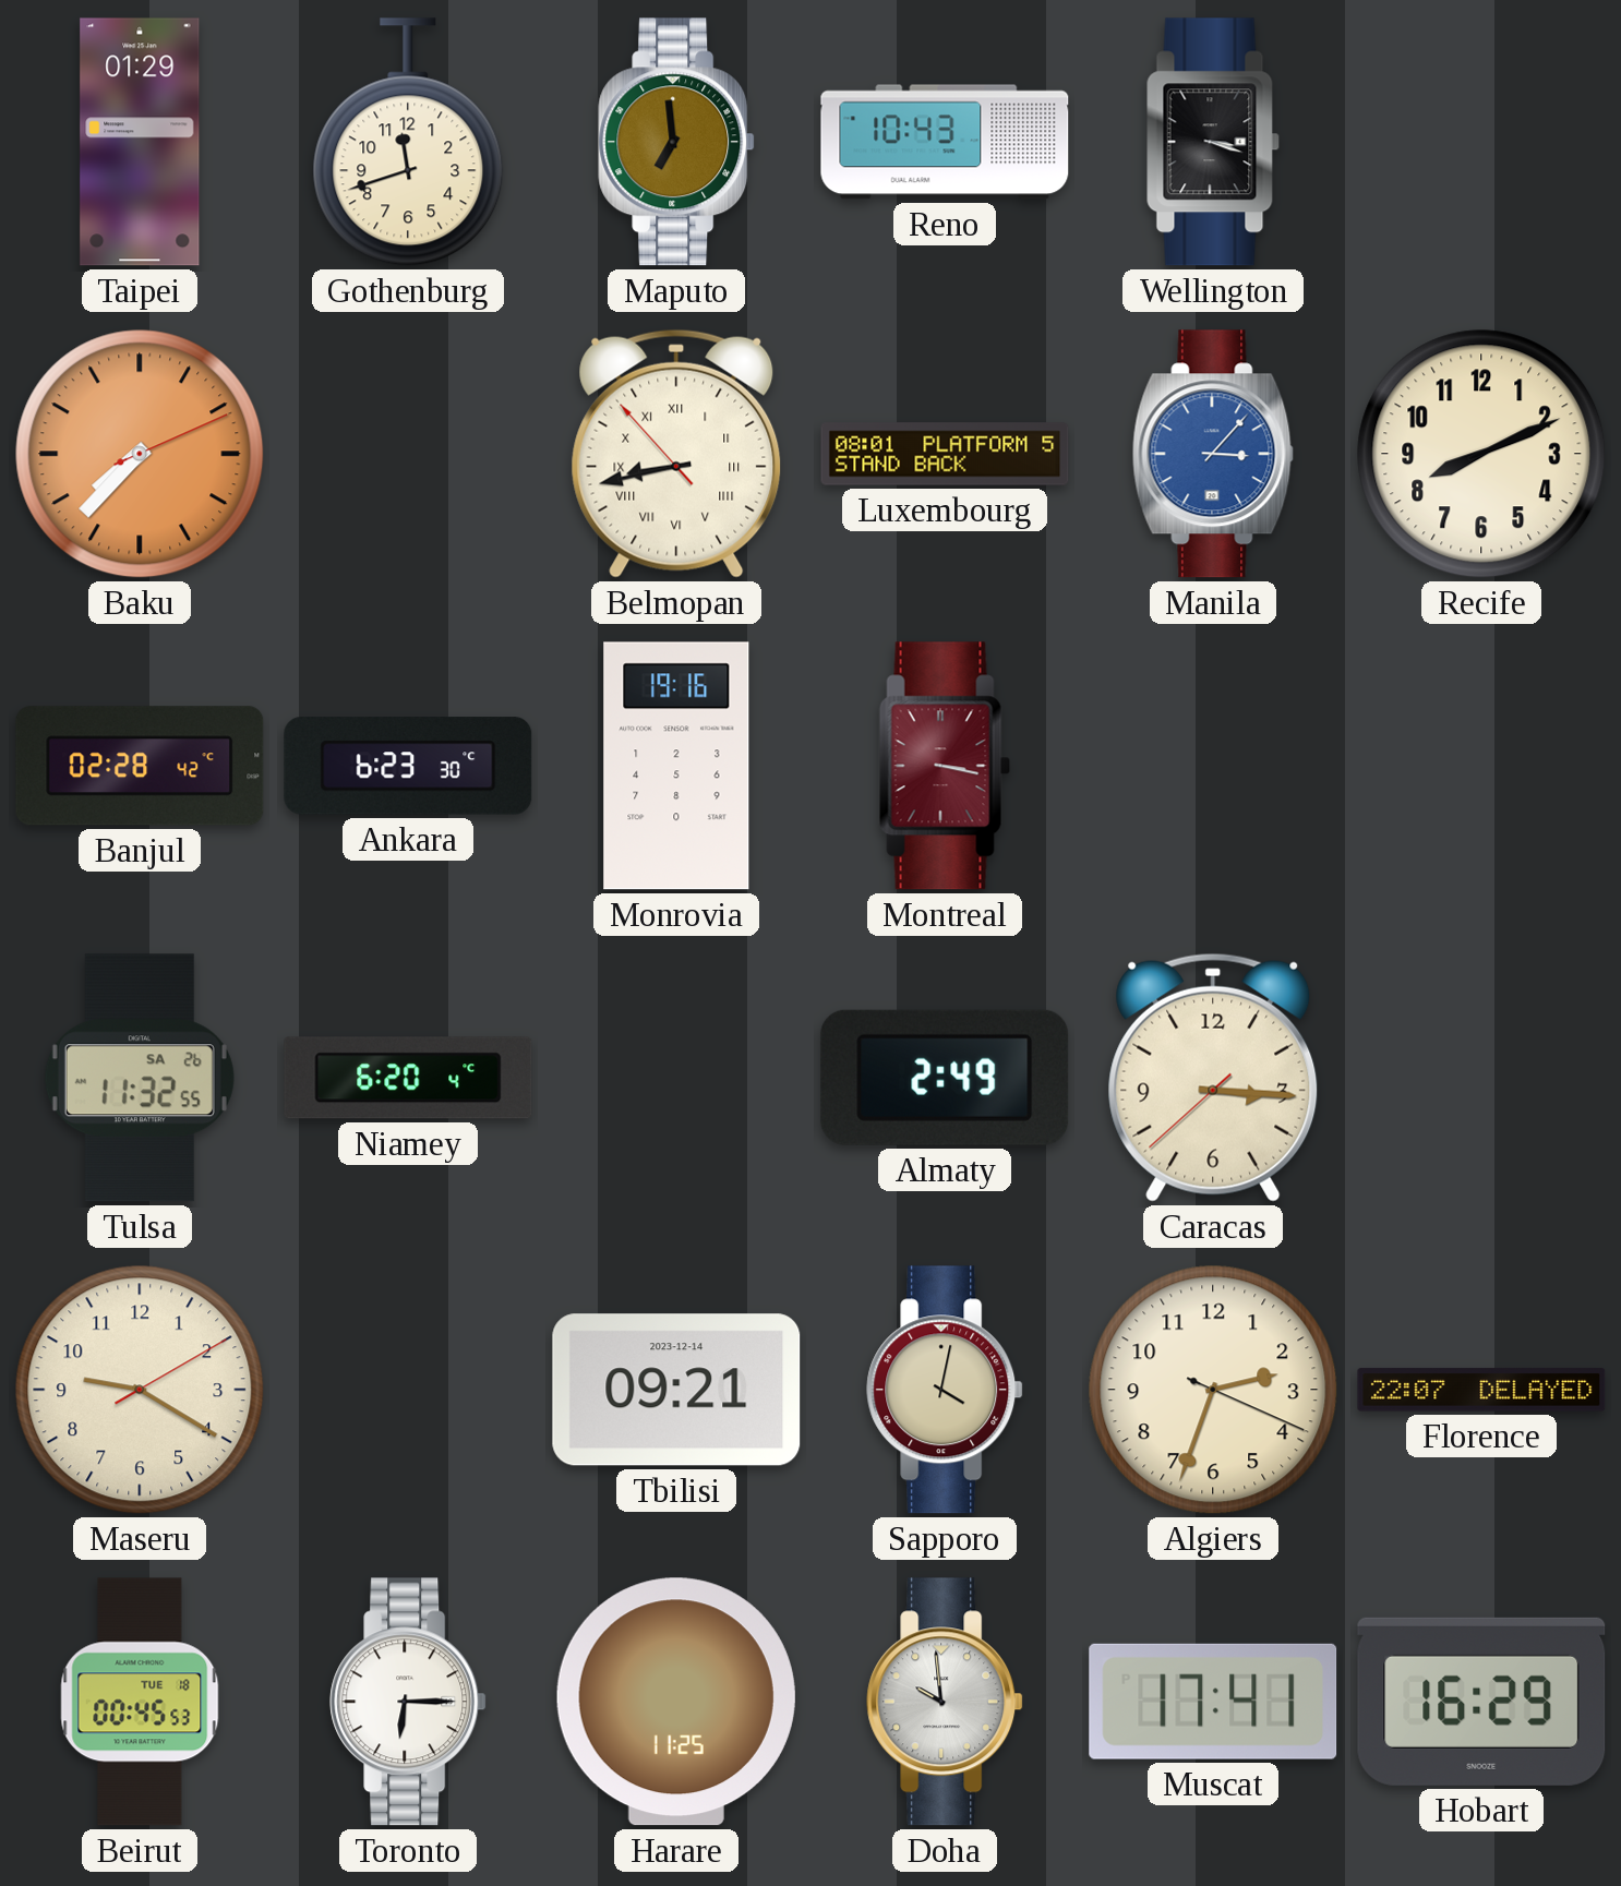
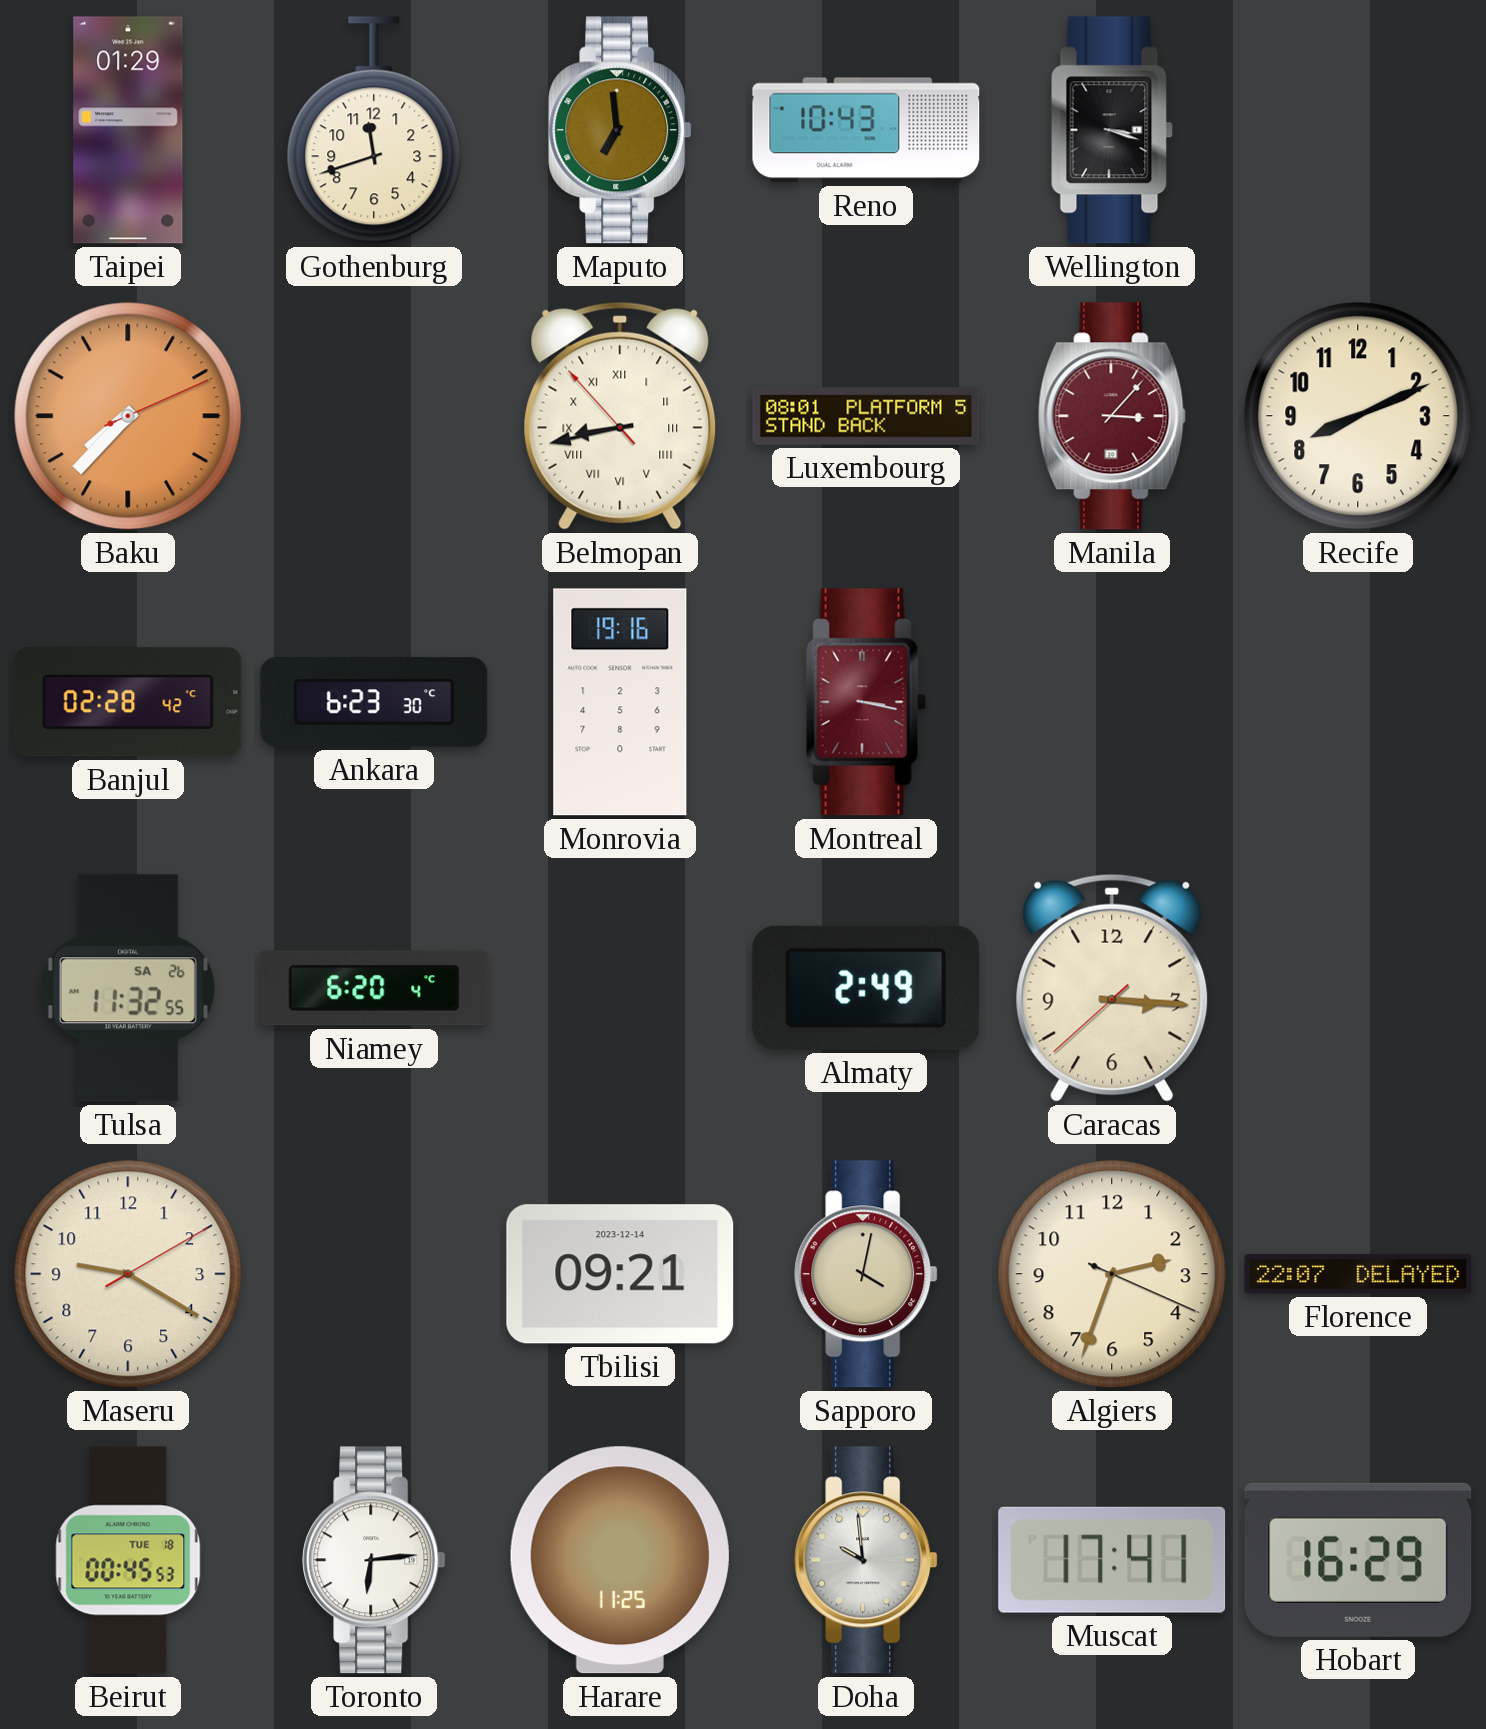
Manila dial: blue -> burgundy
Toronto: 6:15 -> 6:14
